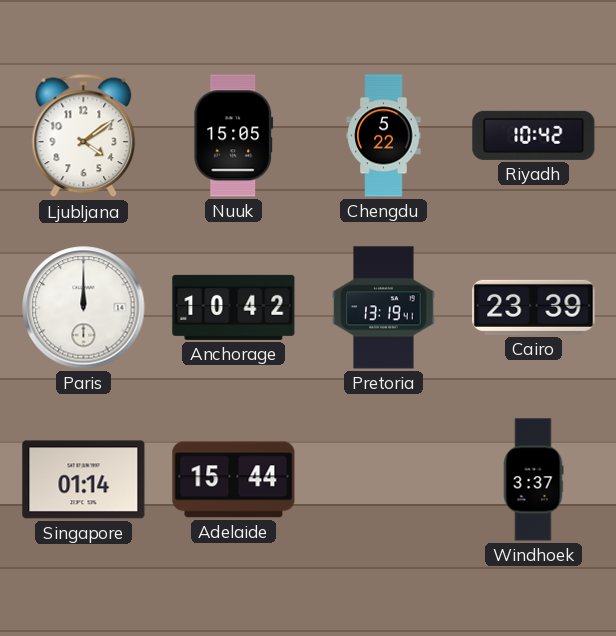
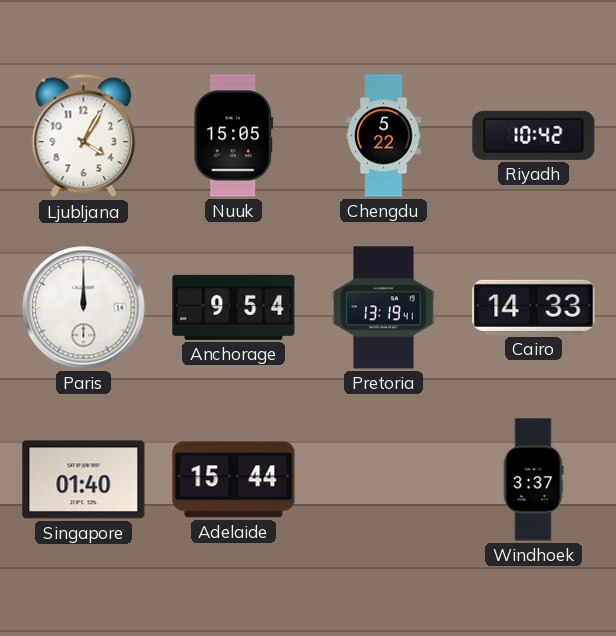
Ljubljana: 4:09 -> 4:05
Anchorage: 10:42 -> 9:54
Cairo: 23:39 -> 14:33
Singapore: 01:14 -> 01:40
